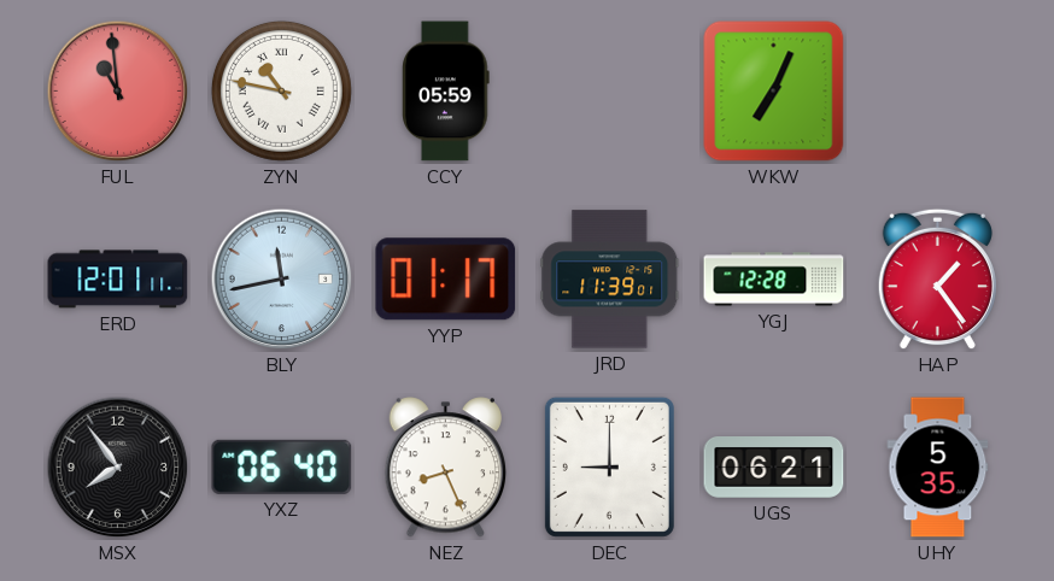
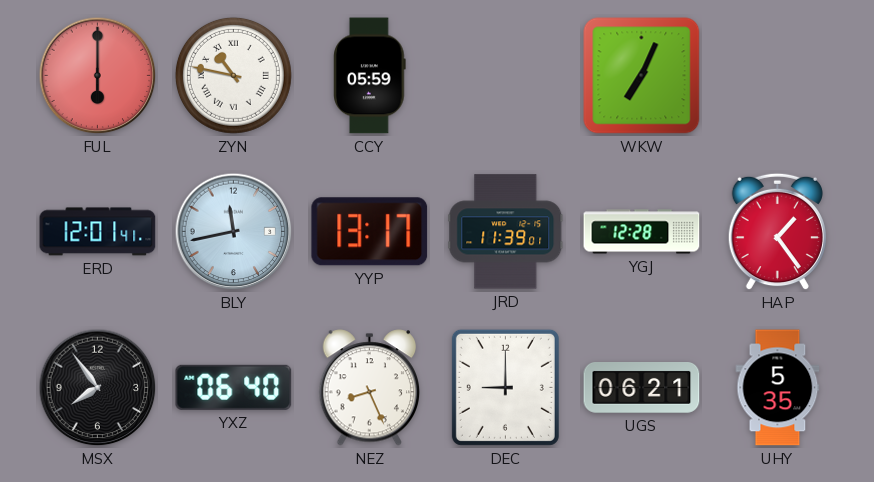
FUL: 10:59 -> 6:00
ERD: 12:01:11 -> 12:01:41
YYP: 01:17 -> 13:17
